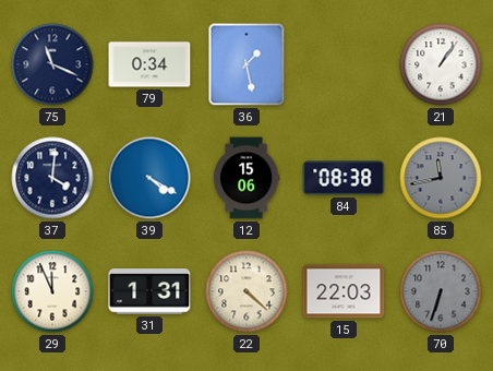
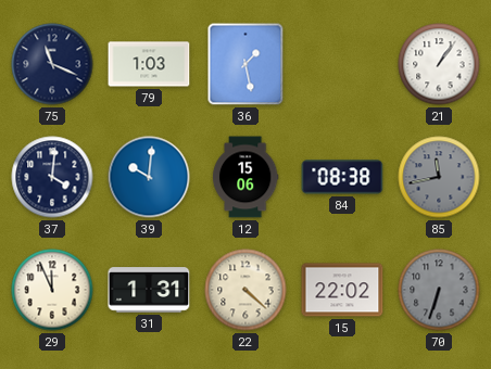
79: 0:34 -> 1:03
39: 4:20 -> 10:01
15: 22:03 -> 22:02
